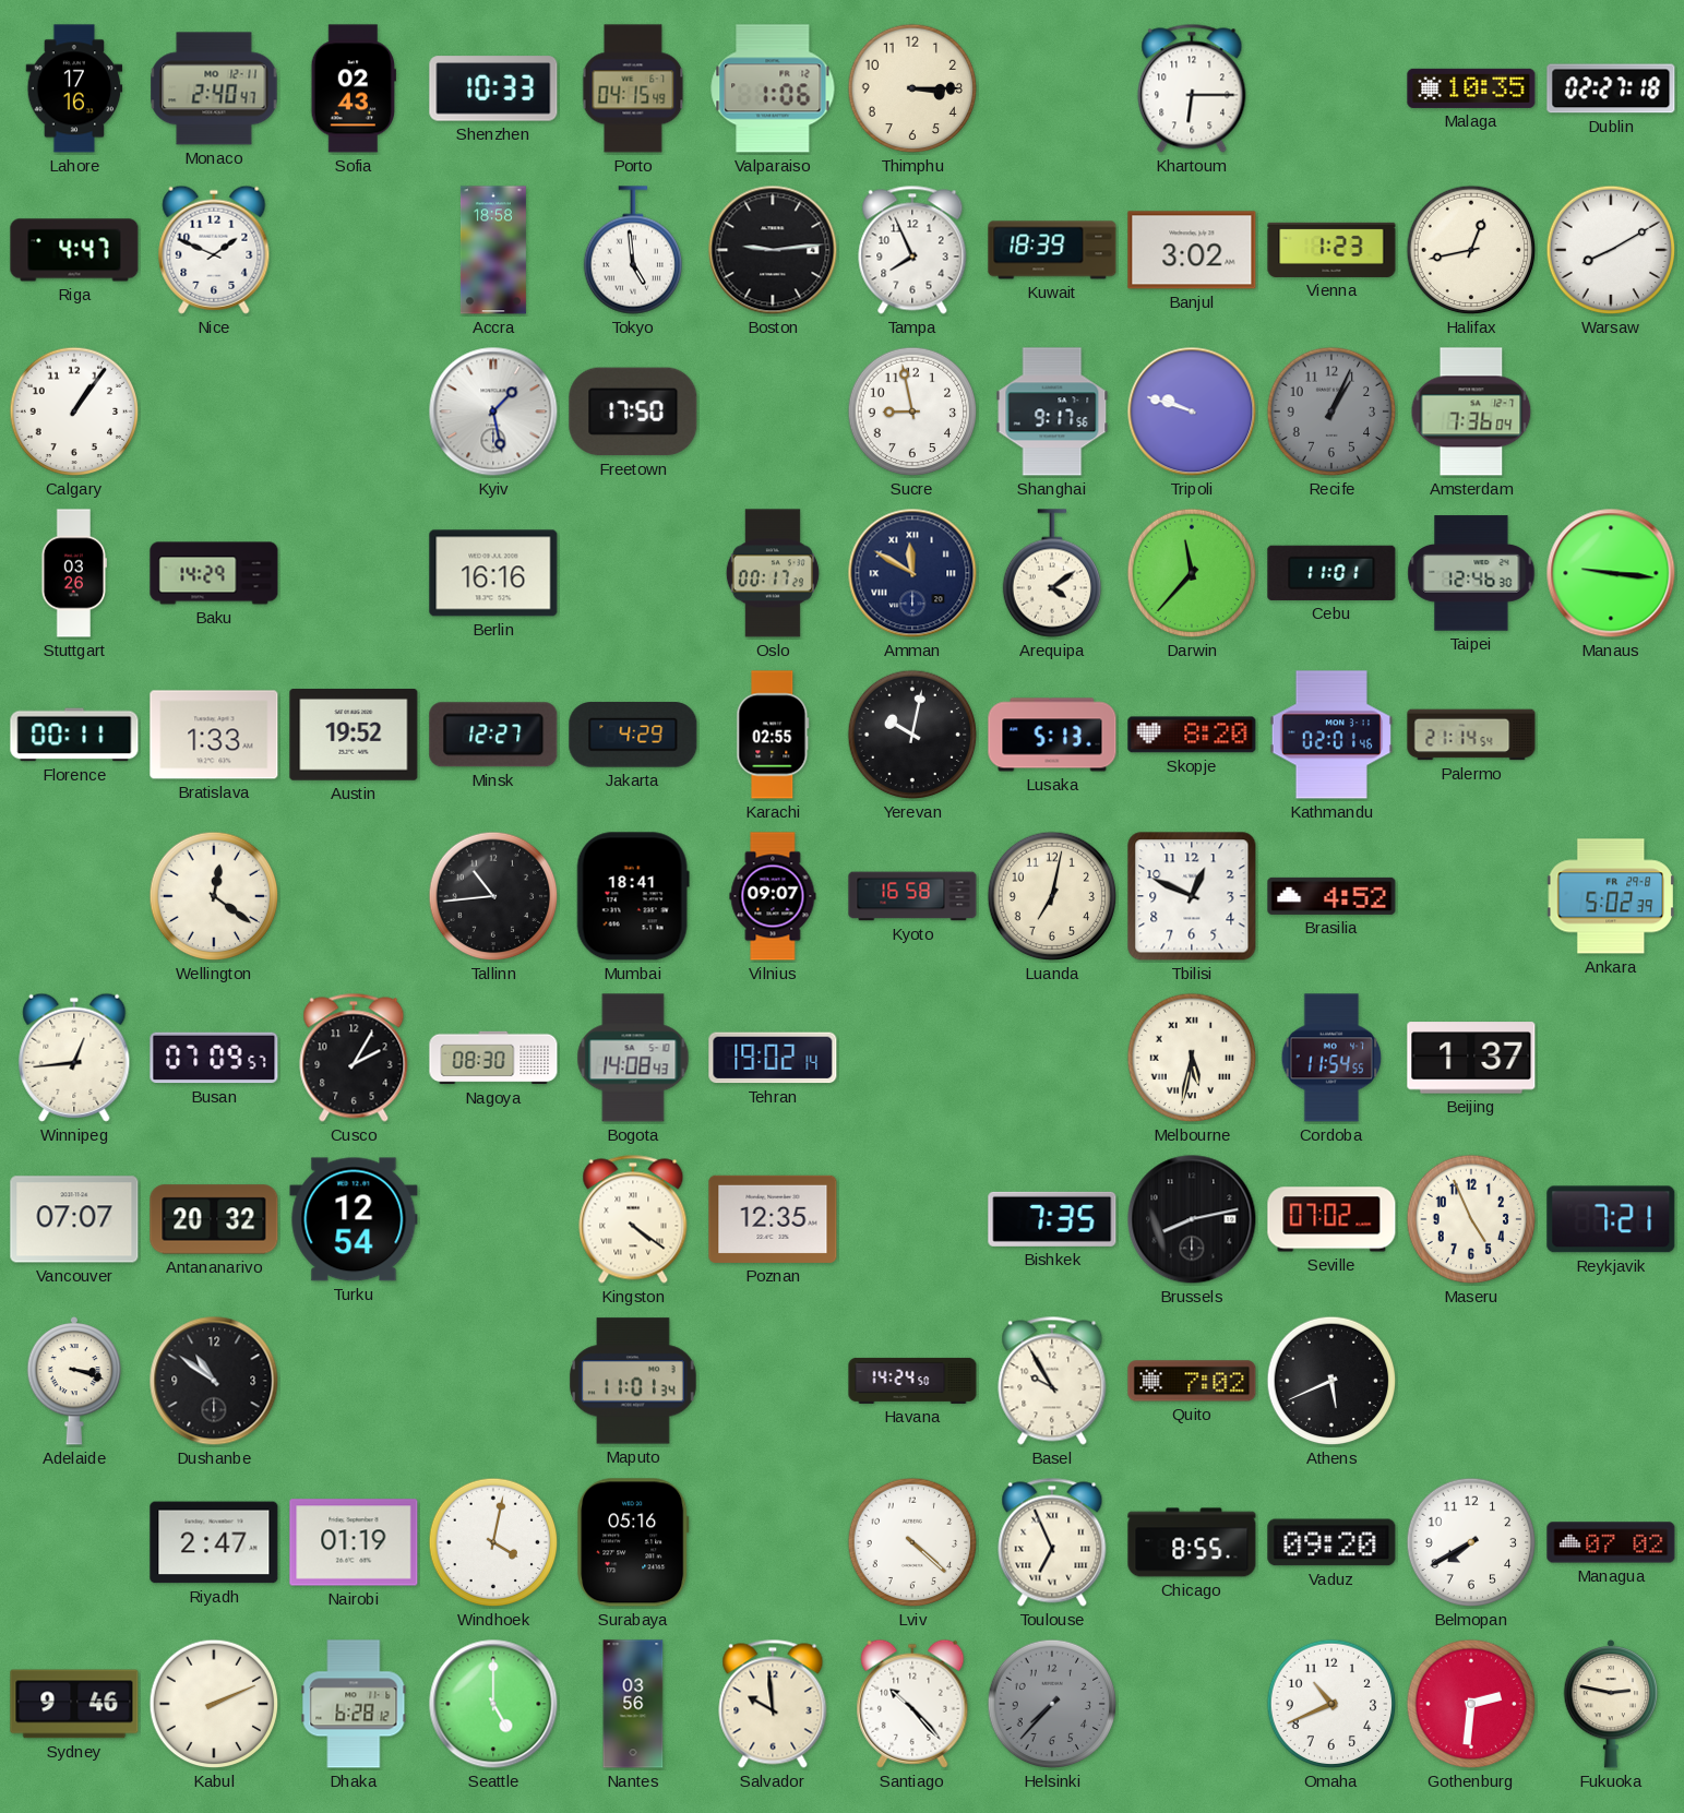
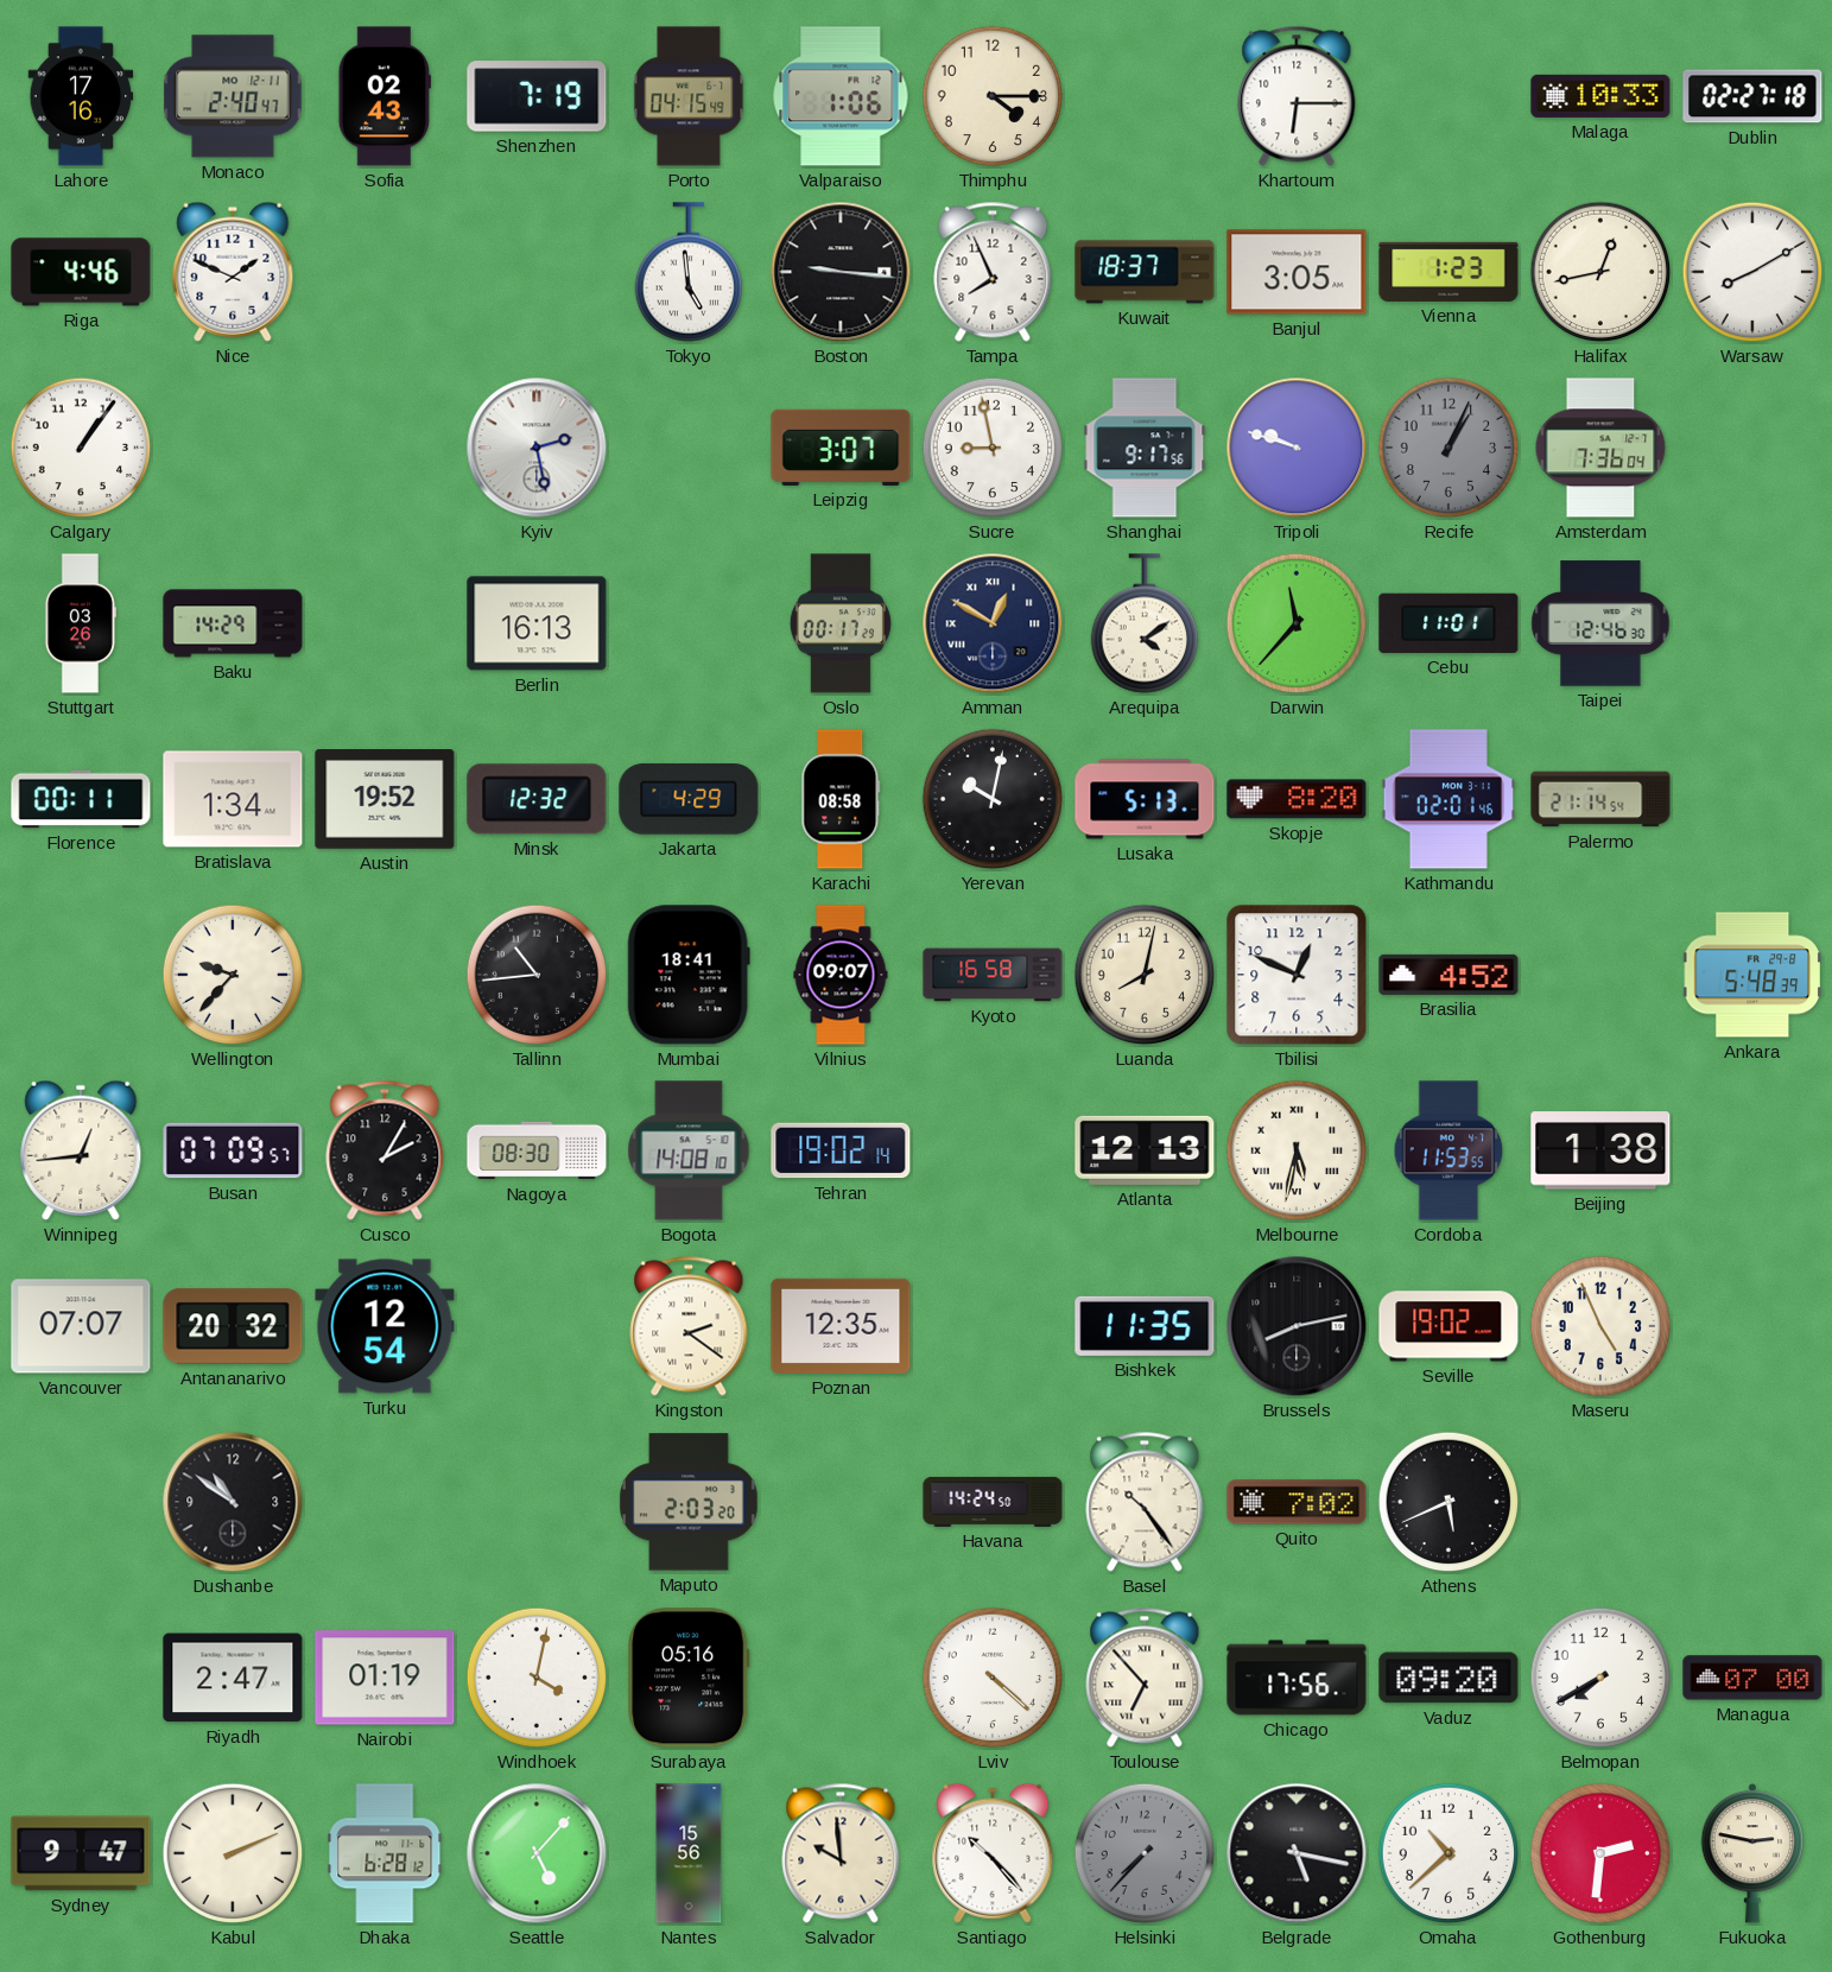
Shenzhen: 10:33 -> 7:19
Thimphu: 3:15 -> 4:15
Malaga: 10:35 -> 10:33
Riga: 4:47 -> 4:46
Accra: 18:58 -> none
Boston: 9:14 -> 9:16
Kuwait: 18:39 -> 18:37
Banjul: 3:02 -> 3:05
Kyiv: 1:28 -> 2:28
Freetown: 17:50 -> none
Leipzig: none -> 3:07
Berlin: 16:16 -> 16:13
Amman: 11:50 -> 12:50
Manaus: 9:16 -> none
Bratislava: 1:33 -> 1:34
Minsk: 12:27 -> 12:32
Karachi: 02:55 -> 08:58
Wellington: 12:21 -> 9:37
Luanda: 7:02 -> 8:02
Ankara: 5:02 -> 5:48
Bogota: 14:08:43 -> 14:08:10
Atlanta: none -> 12:13
Cordoba: 11:54 -> 11:53
Beijing: 1:37 -> 1:38
Kingston: 4:21 -> 2:21
Bishkek: 7:35 -> 11:35
Seville: 07:02 -> 19:02
Reykjavik: 7:21 -> none
Adelaide: 3:18 -> none
Maputo: 11:01 -> 2:03
Basel: 9:55 -> 10:24
Toulouse: 6:56 -> 6:53
Chicago: 8:55 -> 17:56
Managua: 07:02 -> 07:00
Sydney: 9:46 -> 9:47
Seattle: 5:00 -> 5:07
Nantes: 03:56 -> 15:56
Belgrade: none -> 5:17
Omaha: 10:41 -> 10:38
